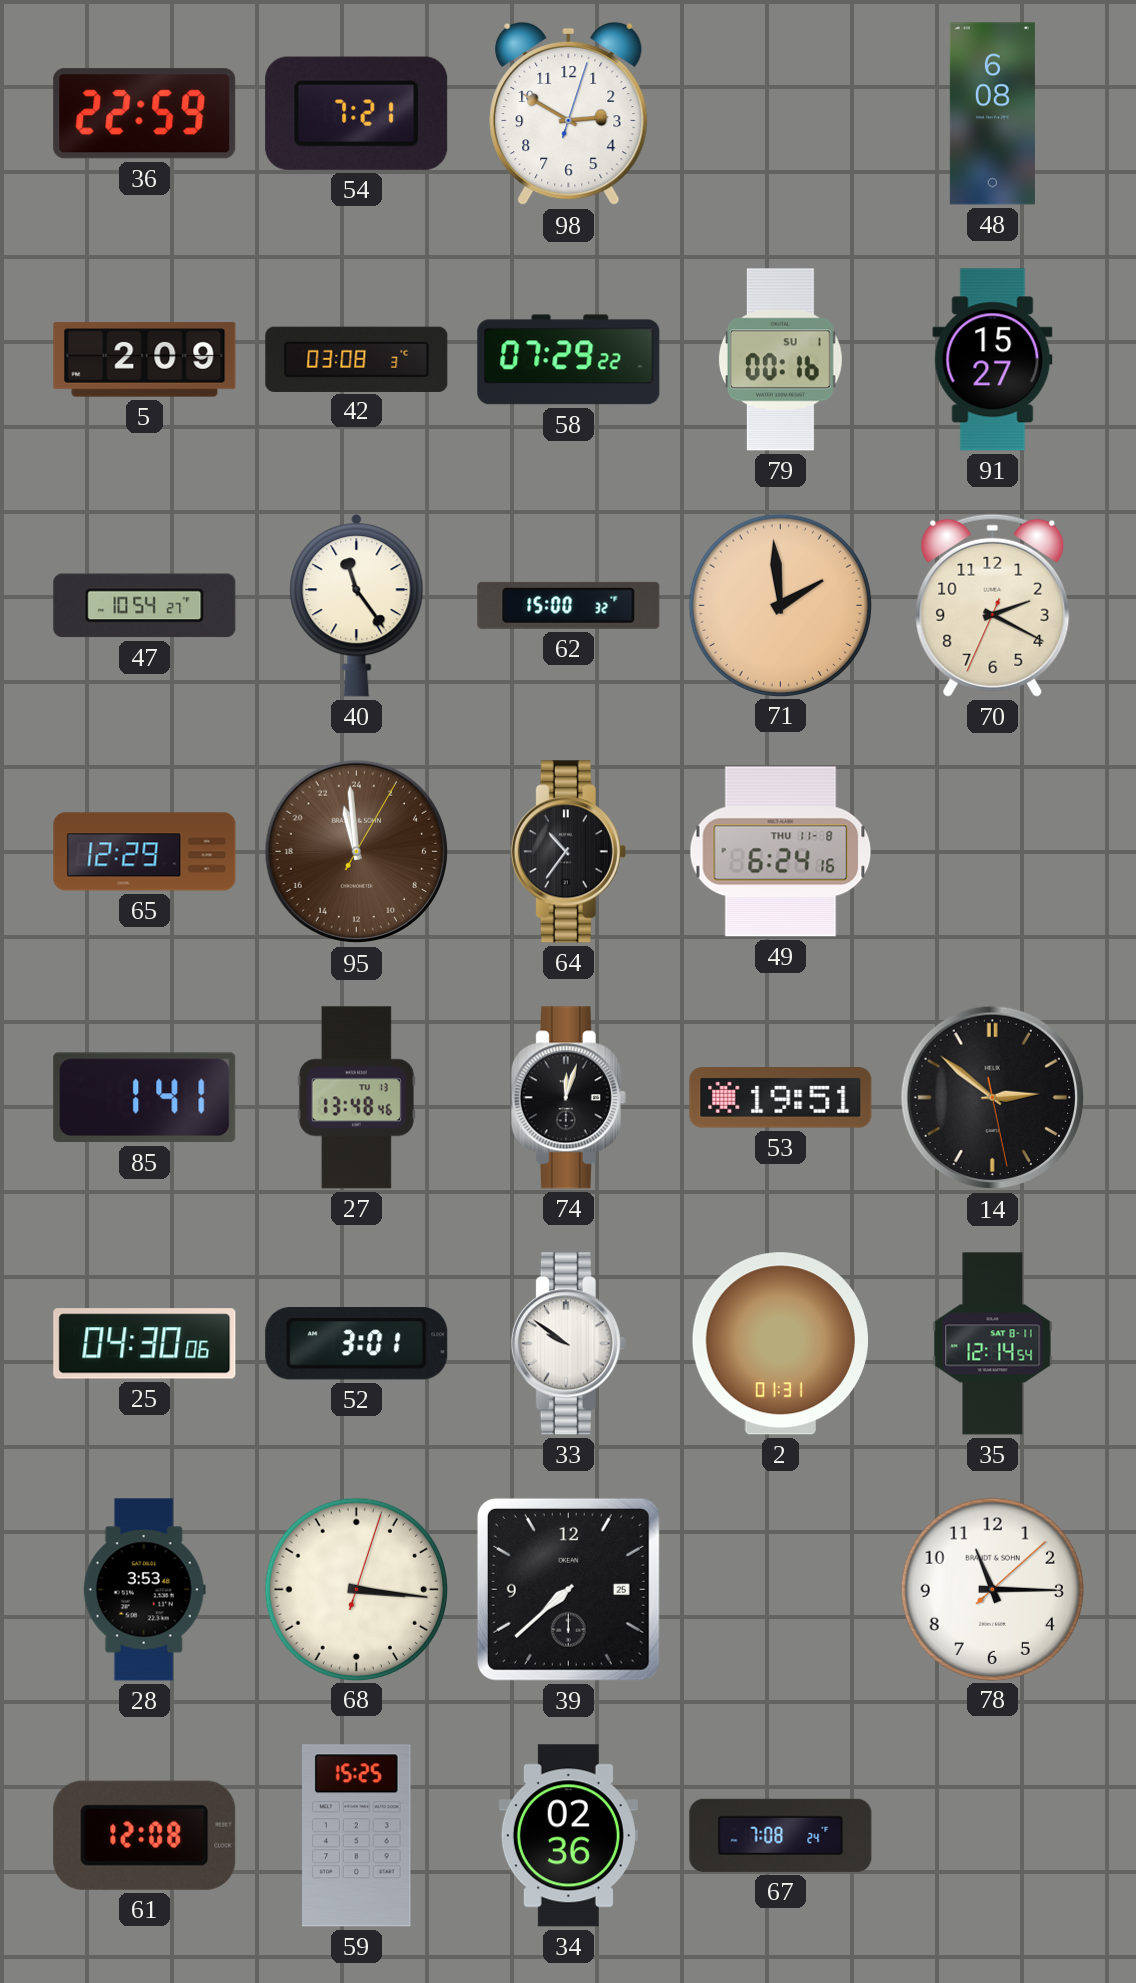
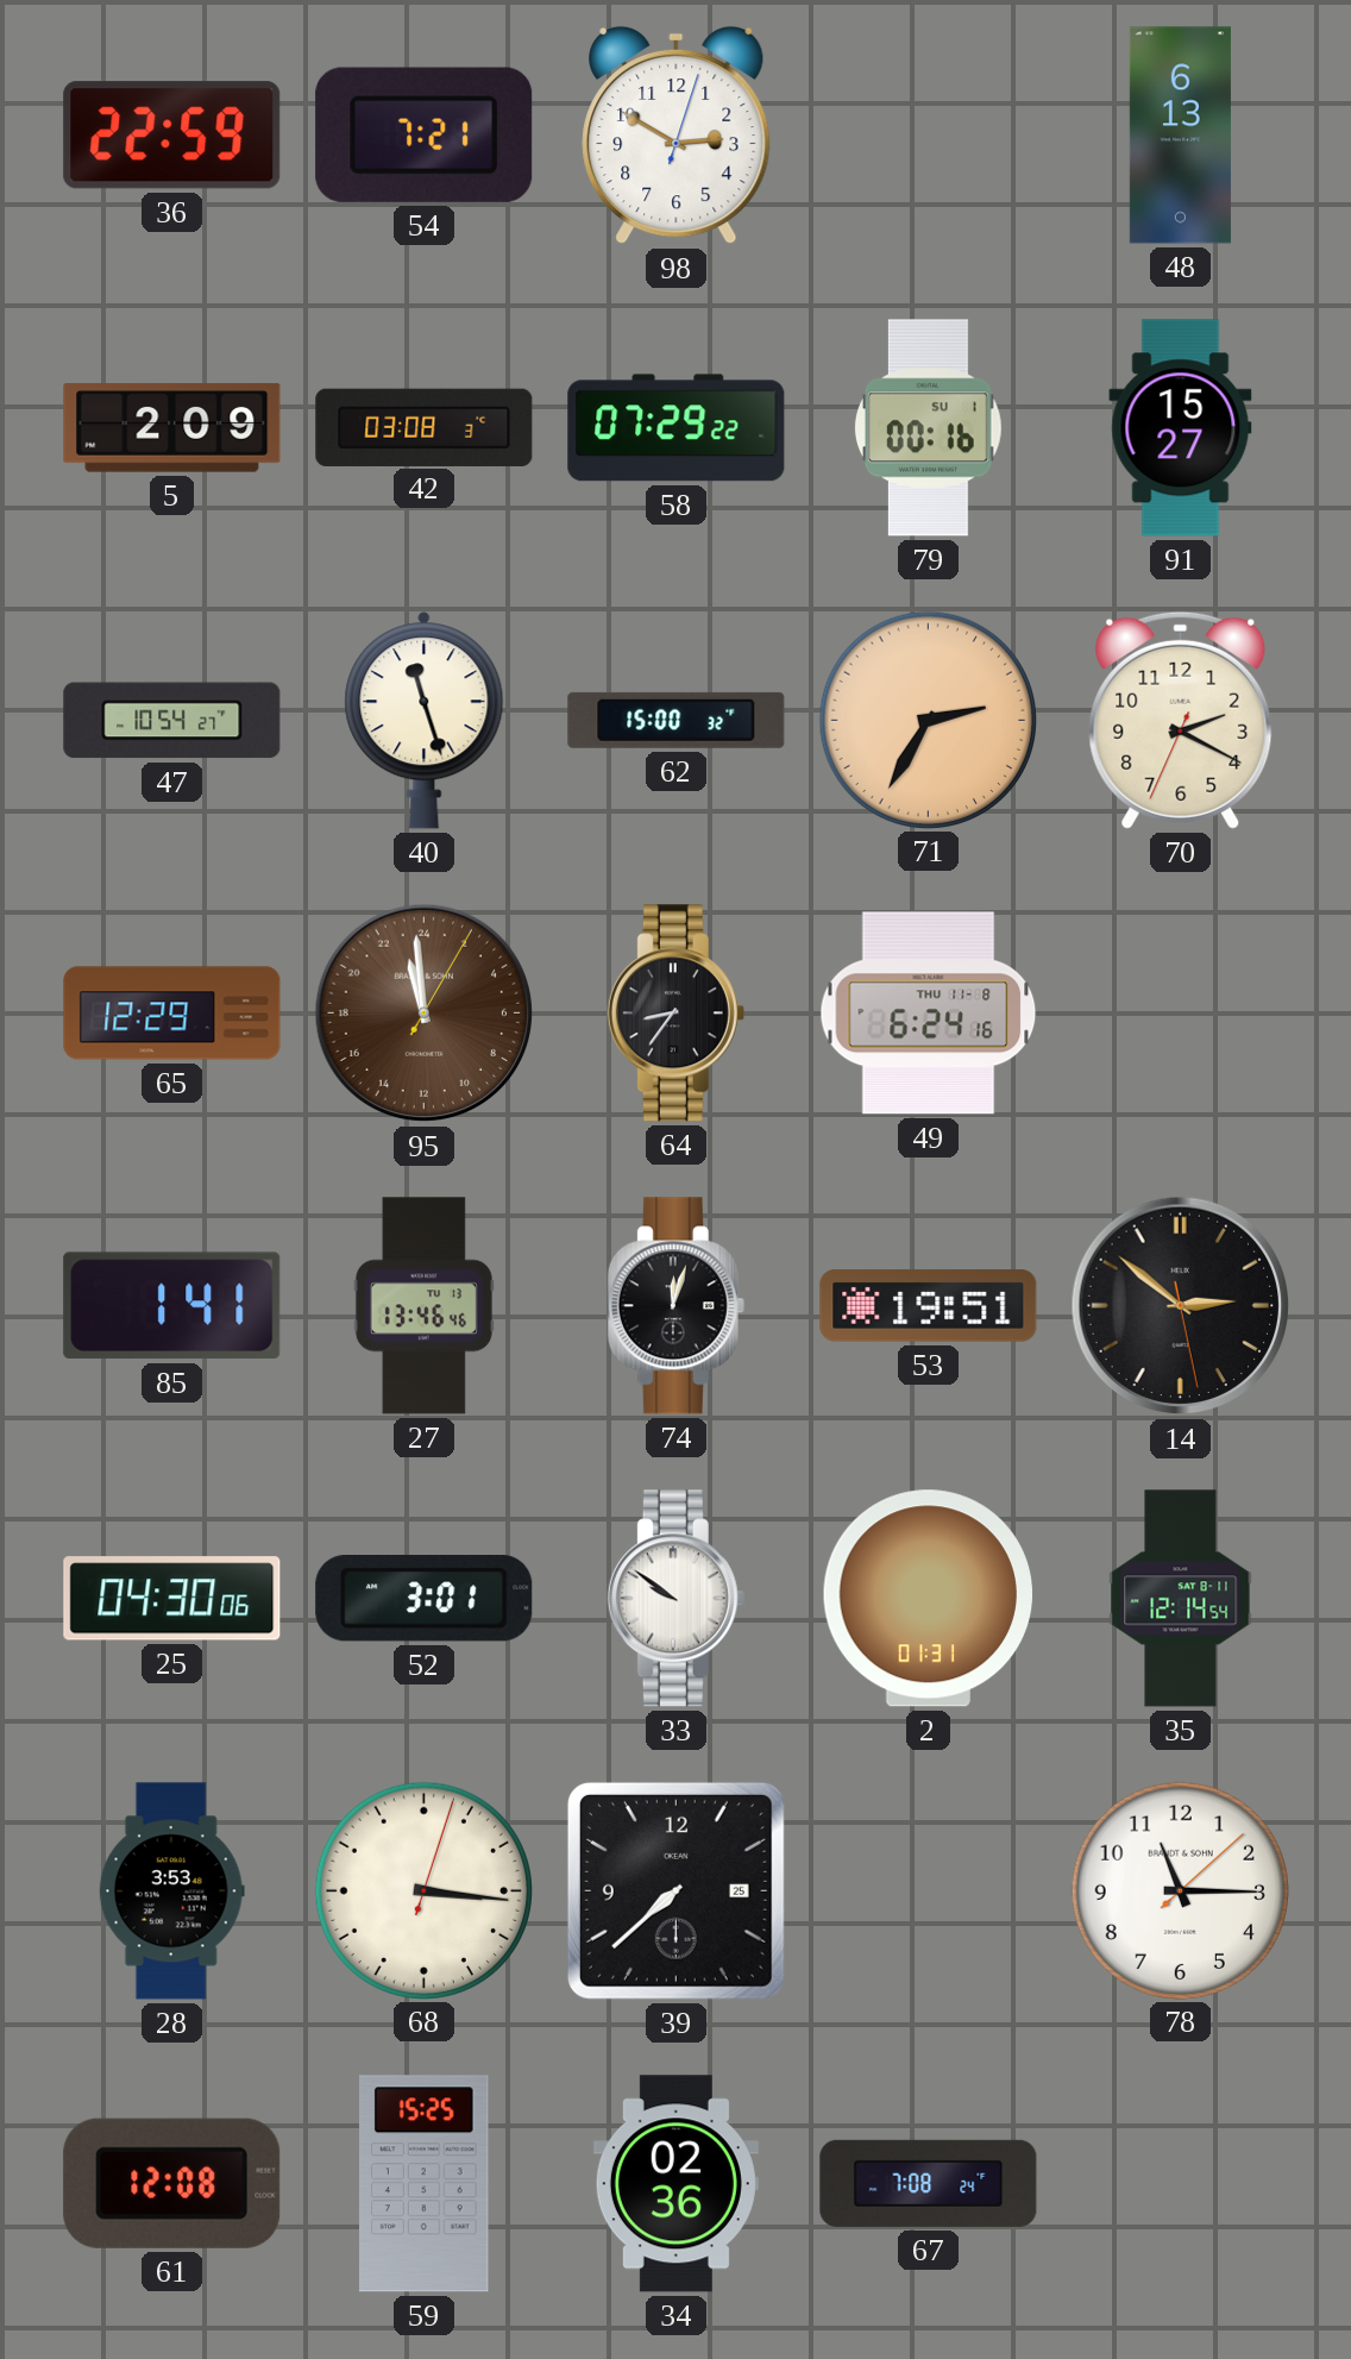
48: 6:08 -> 6:13
40: 11:24 -> 11:27
71: 1:59 -> 2:35
64: 10:36 -> 8:36
27: 13:48 -> 13:46
